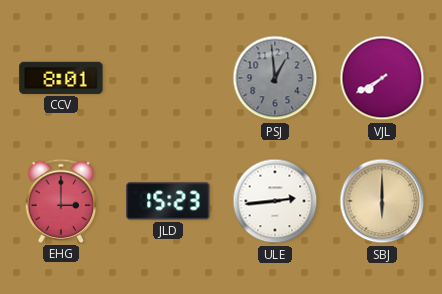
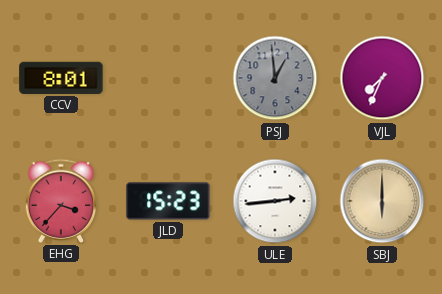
VJL: 7:40 -> 7:34
EHG: 3:00 -> 3:37
